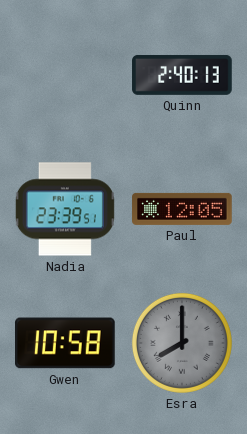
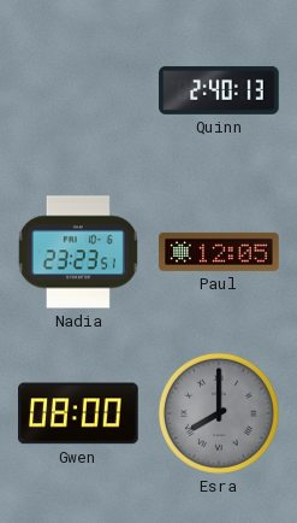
Nadia: 23:39 -> 23:23
Gwen: 10:58 -> 08:00
